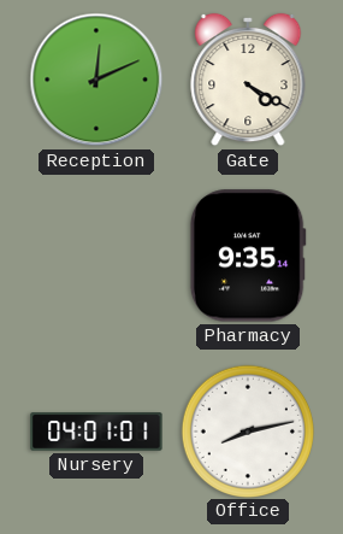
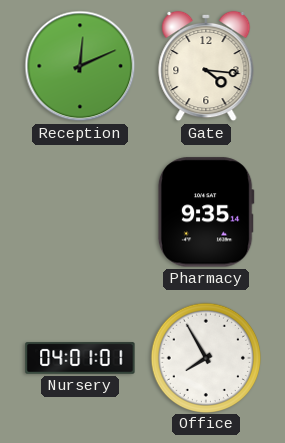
Gate: 4:20 -> 4:16
Office: 8:13 -> 7:55
